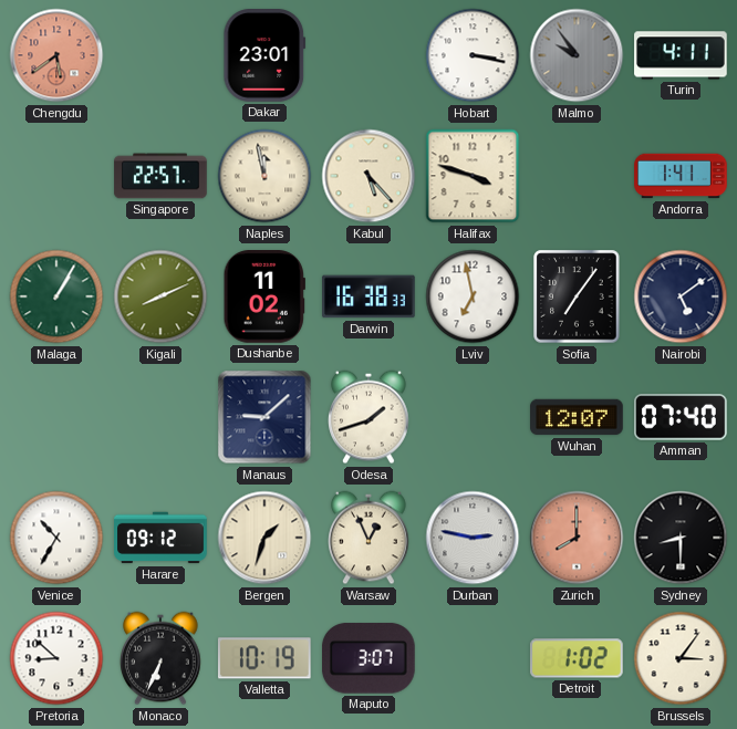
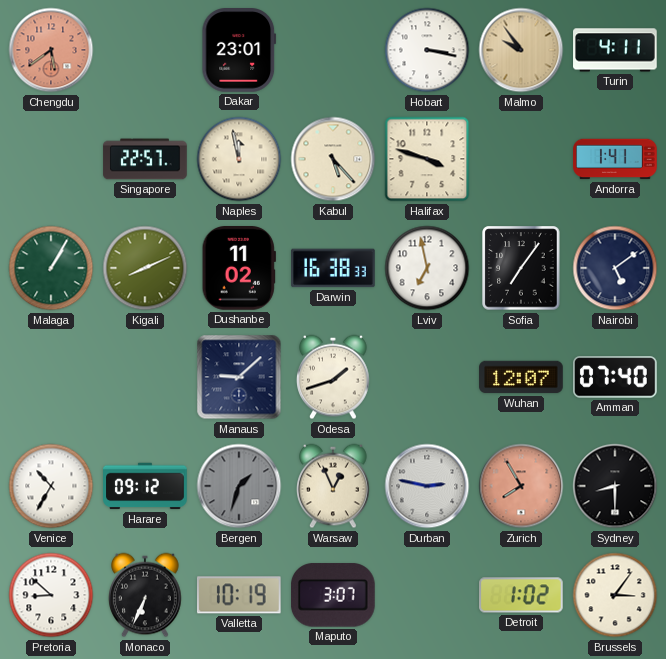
Malmo dial: grey -> champagne
Bergen dial: cream -> grey
Zurich: 8:00 -> 7:55
